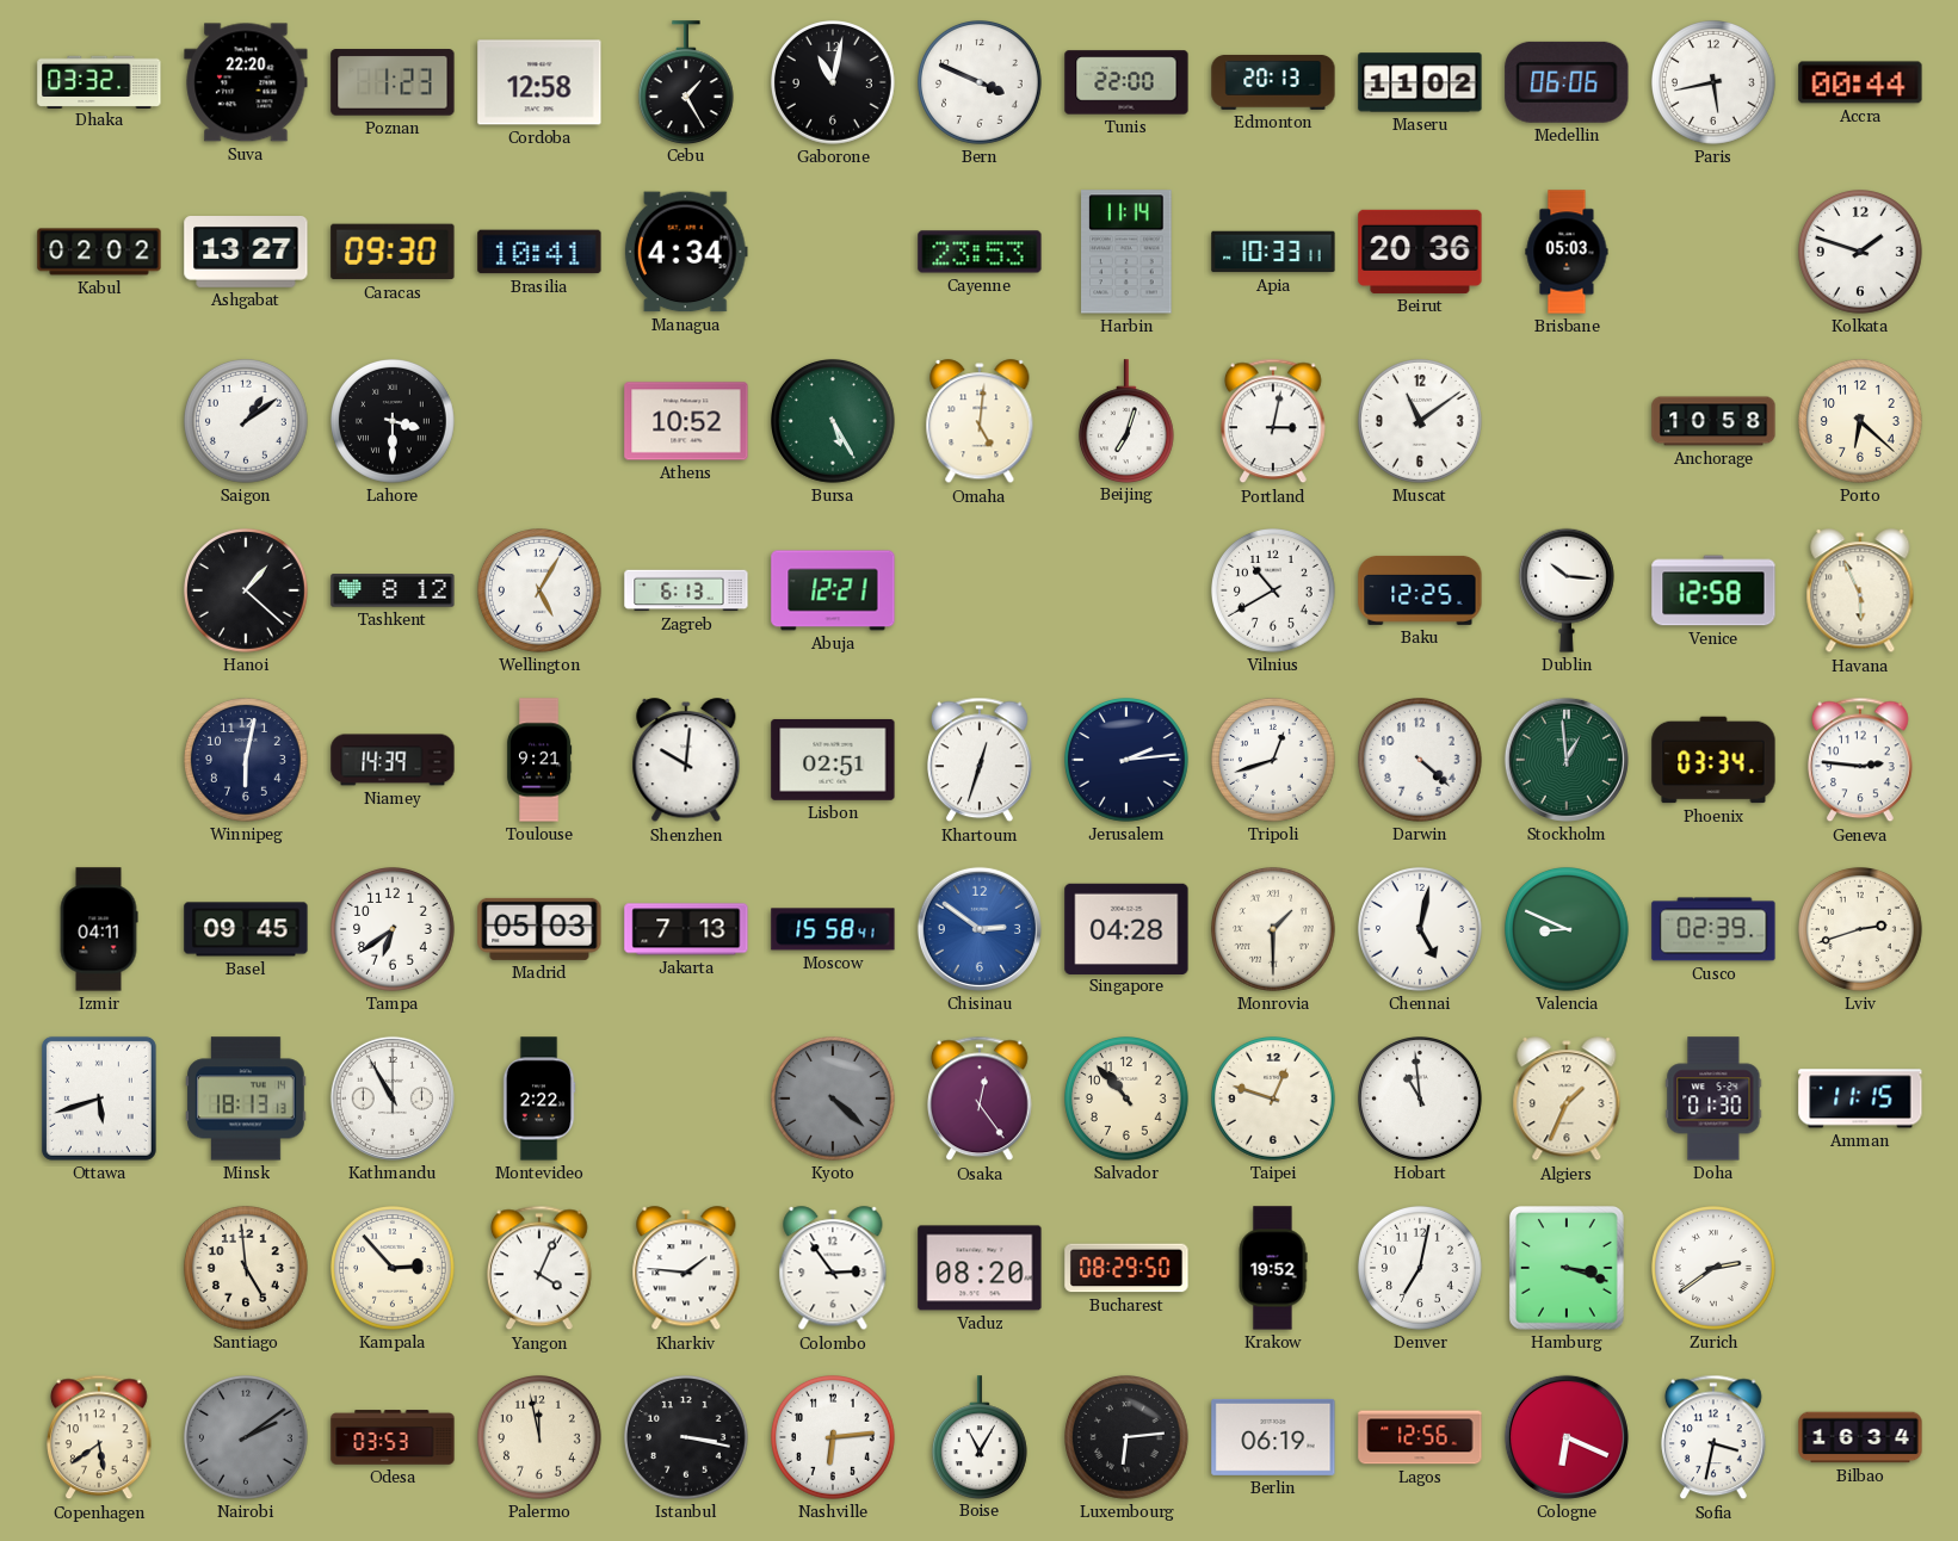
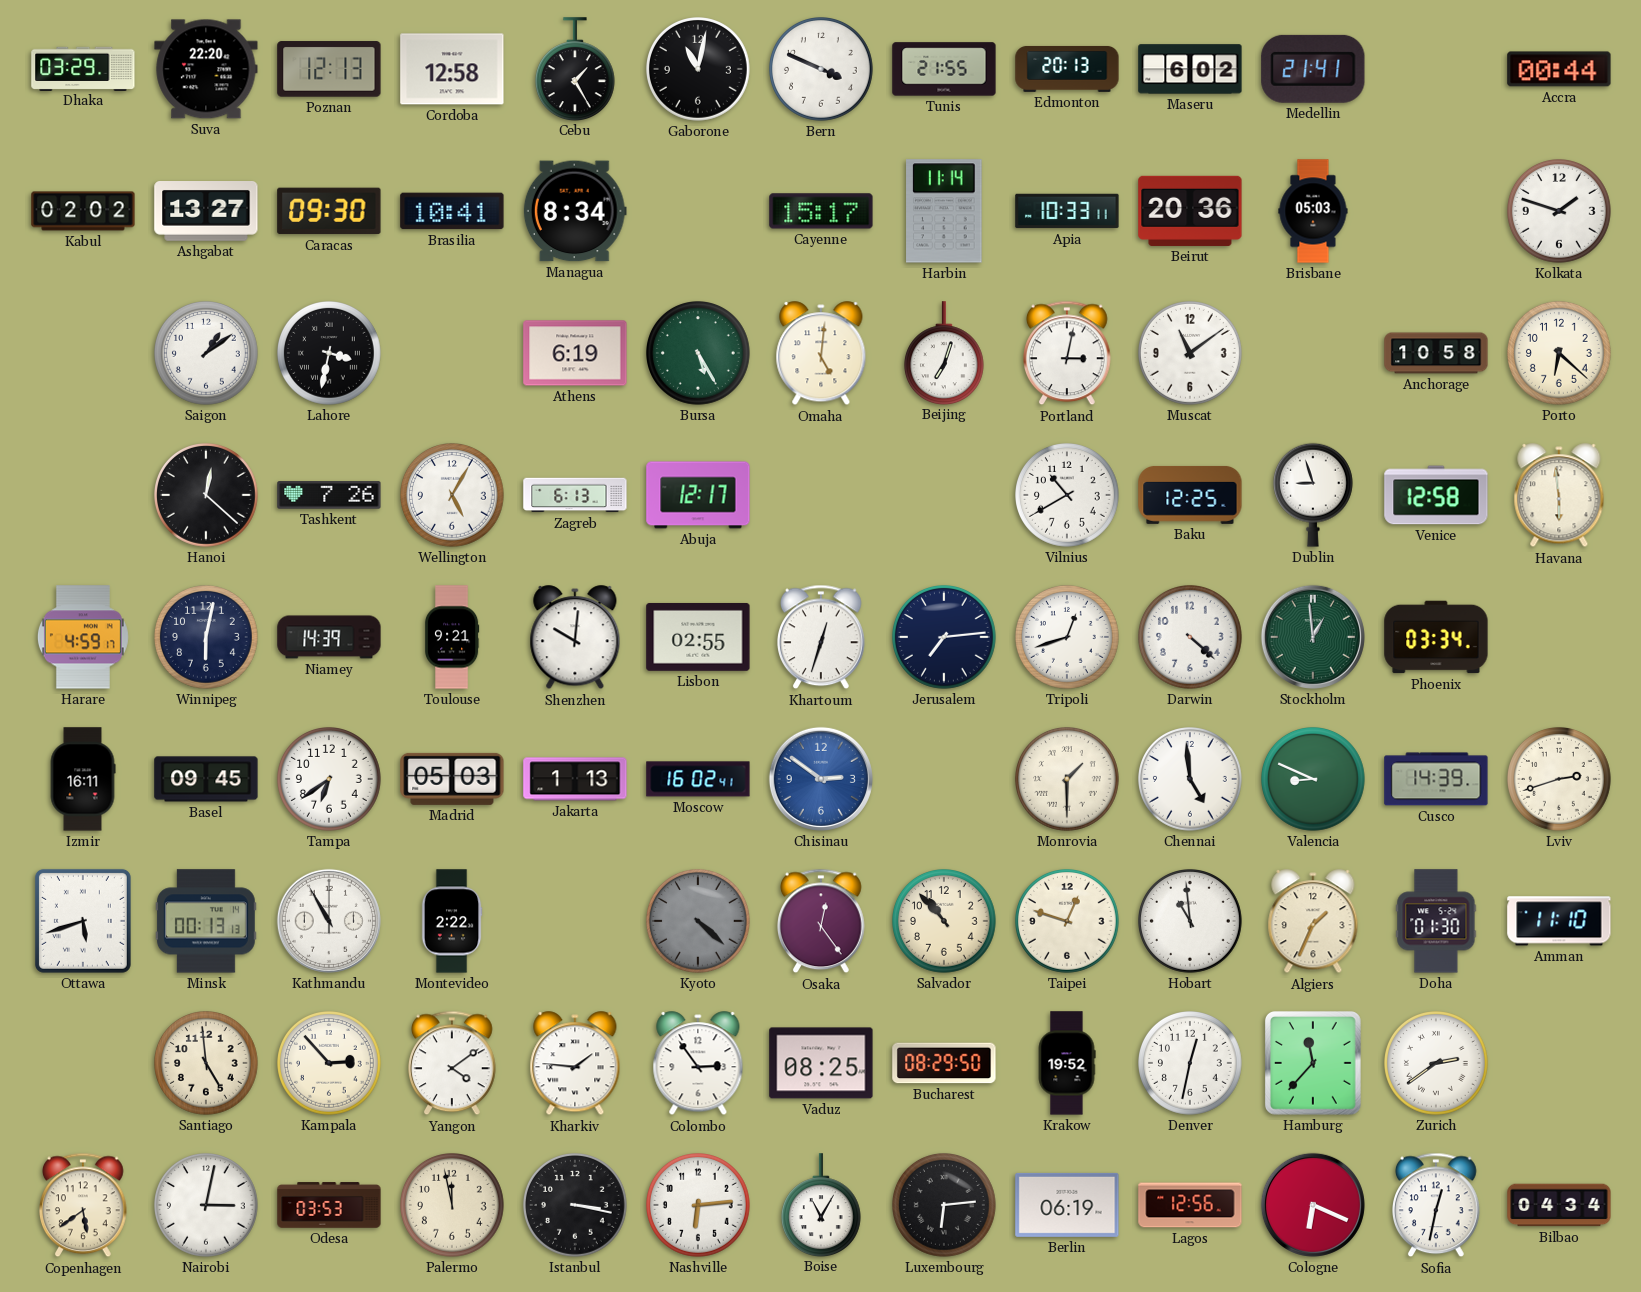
Dhaka: 03:32 -> 03:29
Poznan: 1:23 -> 12:13
Tunis: 22:00 -> 21:55
Maseru: 11:02 -> 6:02
Medellin: 06:06 -> 21:41
Paris: 5:43 -> none
Managua: 4:34 -> 8:34
Cayenne: 23:53 -> 15:17
Lahore: 3:30 -> 3:32
Athens: 10:52 -> 6:19
Hanoi: 1:22 -> 12:22
Tashkent: 8:12 -> 7:26
Abuja: 12:21 -> 12:17
Dublin: 10:16 -> 8:57
Havana: 5:56 -> 5:59
Harare: none -> 4:59
Lisbon: 02:51 -> 02:55
Jerusalem: 2:14 -> 7:14
Geneva: 2:46 -> none
Izmir: 04:11 -> 16:11
Jakarta: 7:13 -> 1:13
Moscow: 15:58 -> 16:02
Singapore: 04:28 -> none
Chennai: 5:02 -> 4:59
Cusco: 02:39 -> 14:39
Minsk: 18:13 -> 00:13
Amman: 11:15 -> 11:10
Yangon: 4:04 -> 4:09
Vaduz: 08:20 -> 08:25
Denver: 7:02 -> 12:32
Hamburg: 3:18 -> 11:37
Nairobi: 2:09 -> 3:02
Nairobi dial: grey -> white
Sofia: 3:32 -> 12:32
Bilbao: 16:34 -> 04:34
